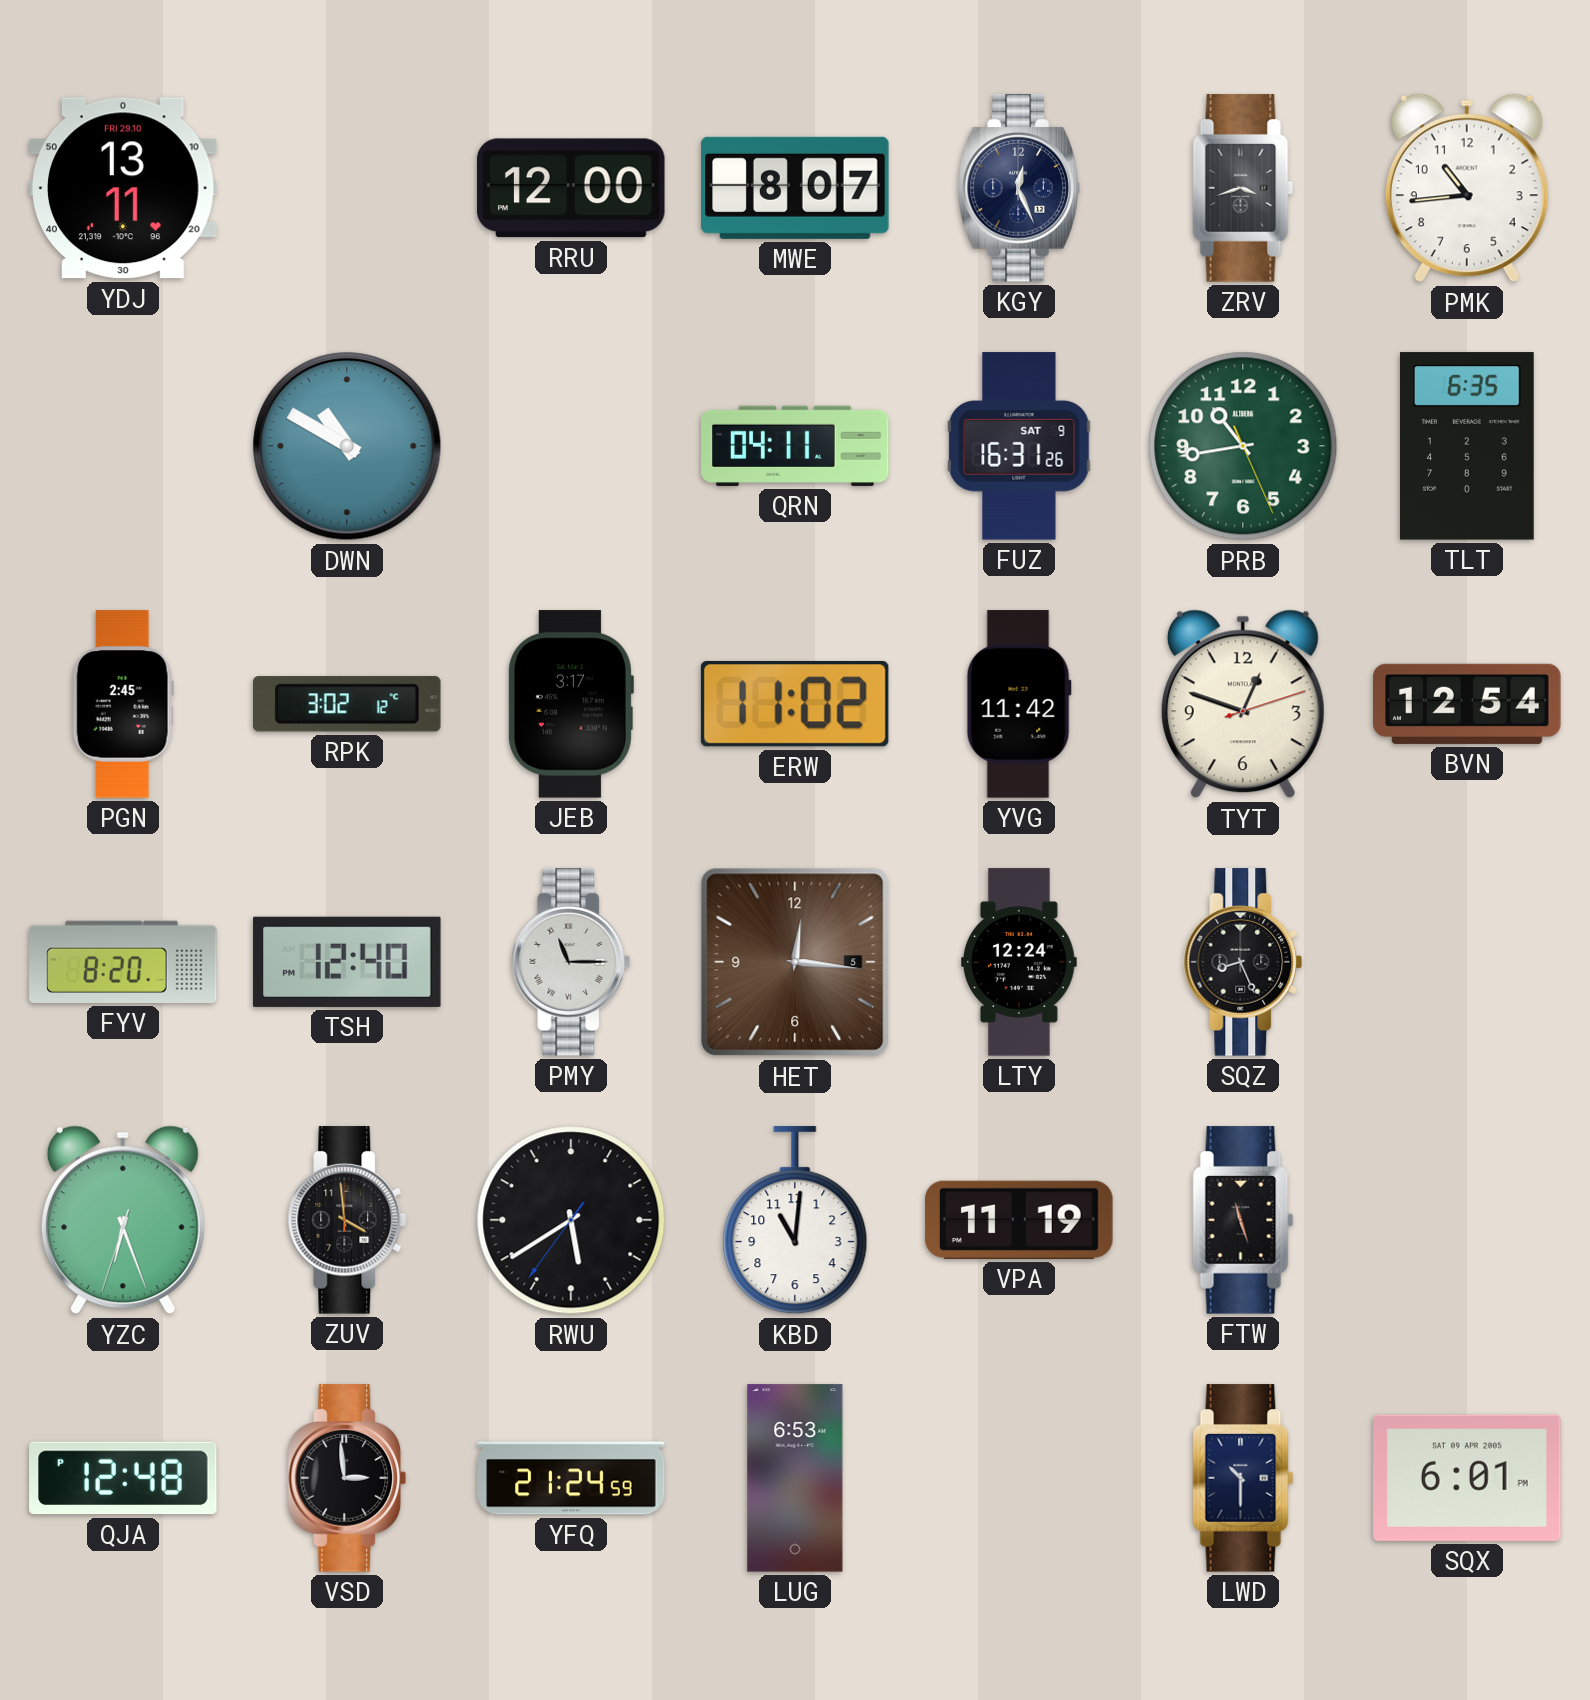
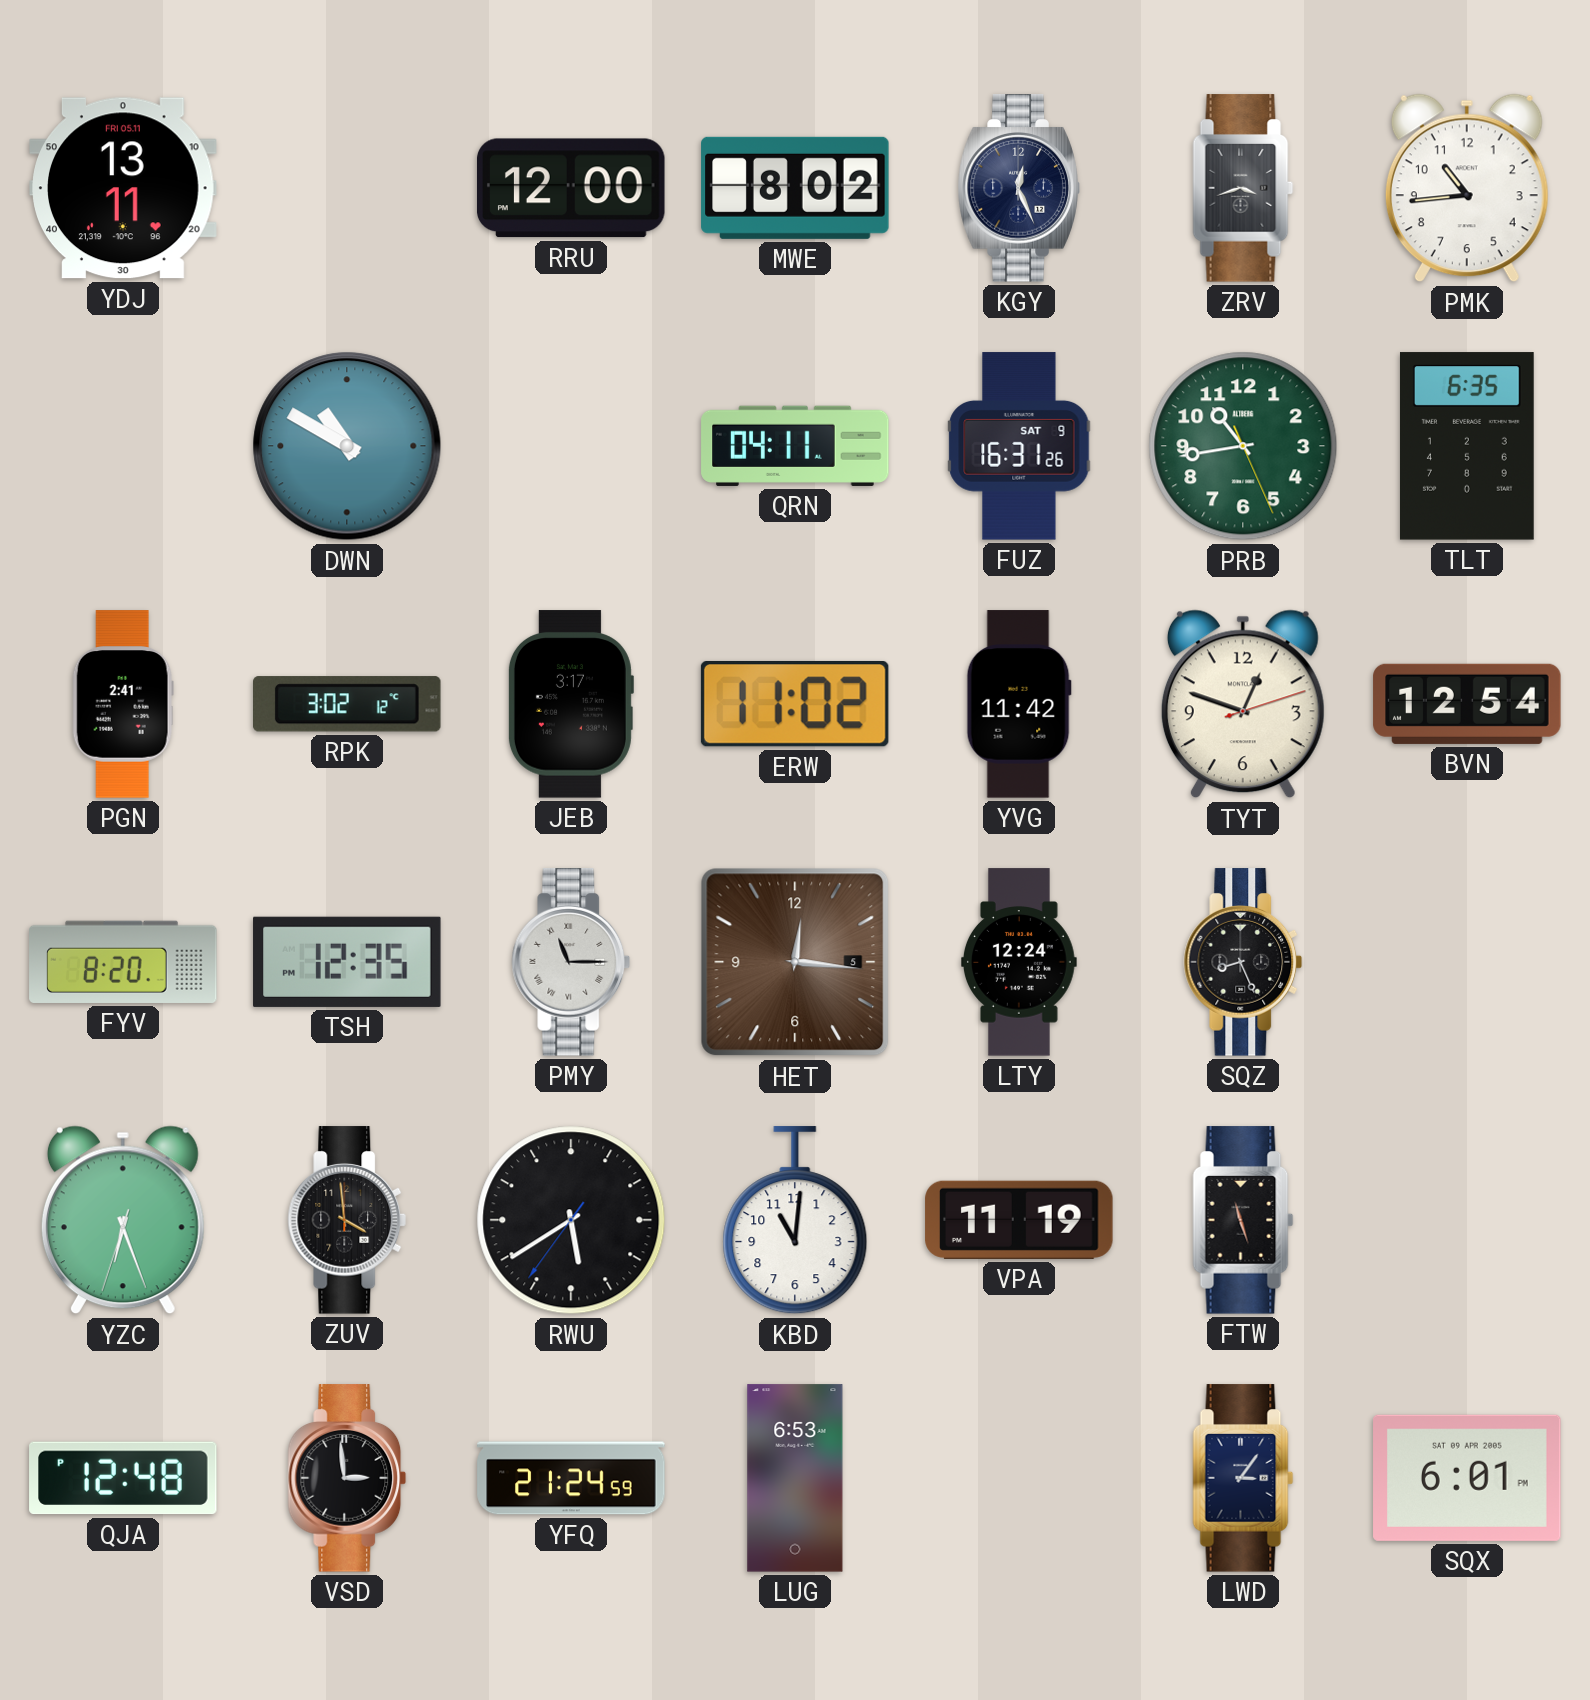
YDJ date: FRI 29.10 -> FRI 05.11
MWE: 8:07 -> 8:02
PGN: 2:45 -> 2:41
TSH: 12:40 -> 12:35
LWD: 10:30 -> 3:06
